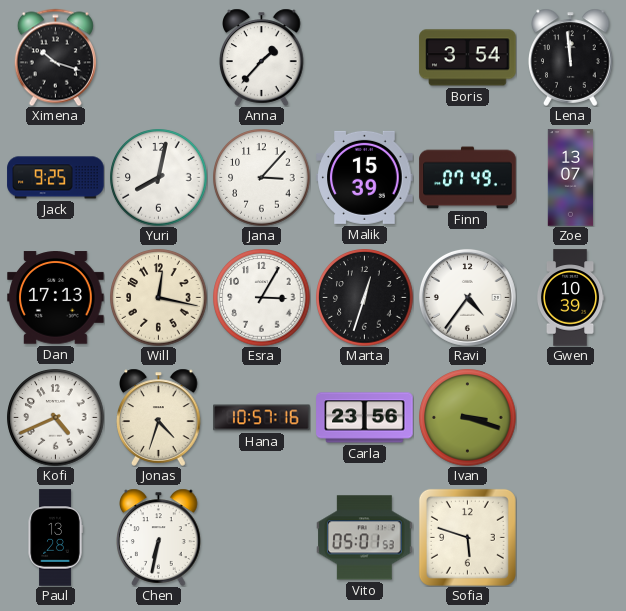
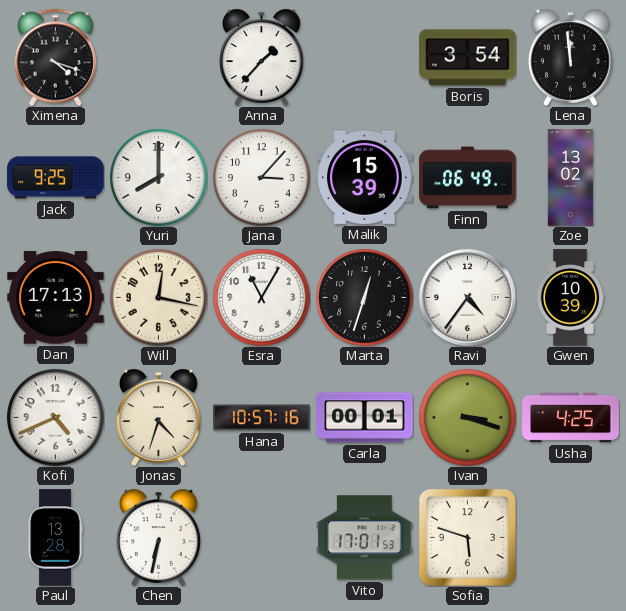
Ximena: 10:18 -> 4:18
Yuri: 8:02 -> 8:00
Finn: 07:49 -> 06:49
Zoe: 13:07 -> 13:02
Esra: 3:05 -> 11:05
Carla: 23:56 -> 00:01
Usha: none -> 4:25
Vito: 05:01 -> 17:01
